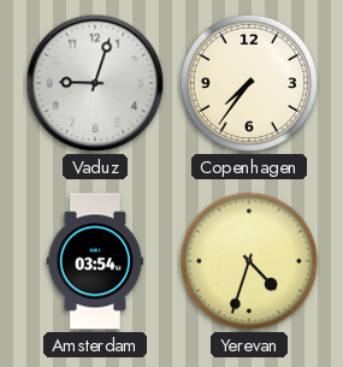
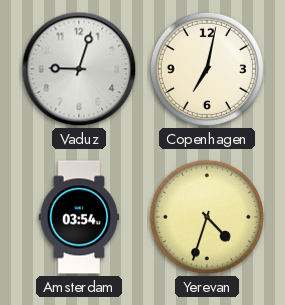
Copenhagen: 7:36 -> 7:02
